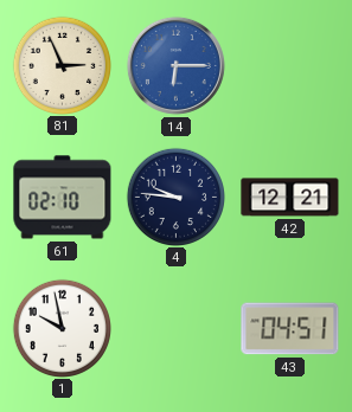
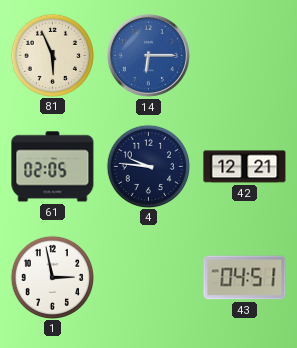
81: 2:56 -> 5:56
61: 02:10 -> 02:05
1: 9:58 -> 2:58
